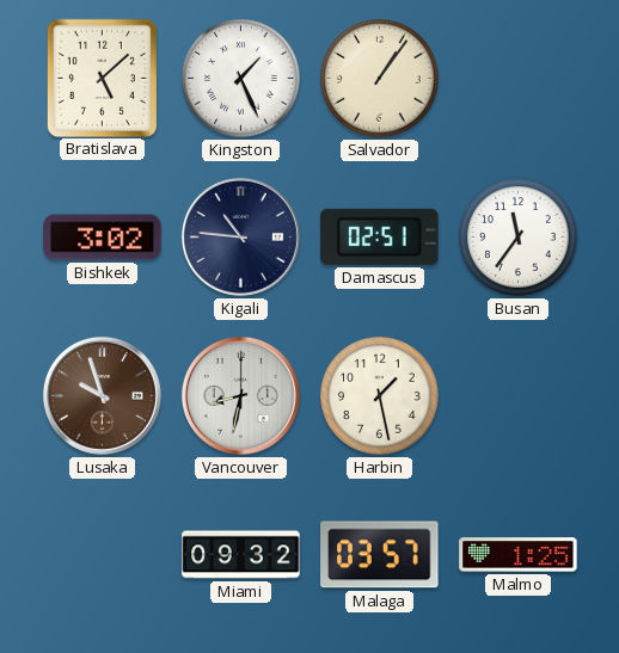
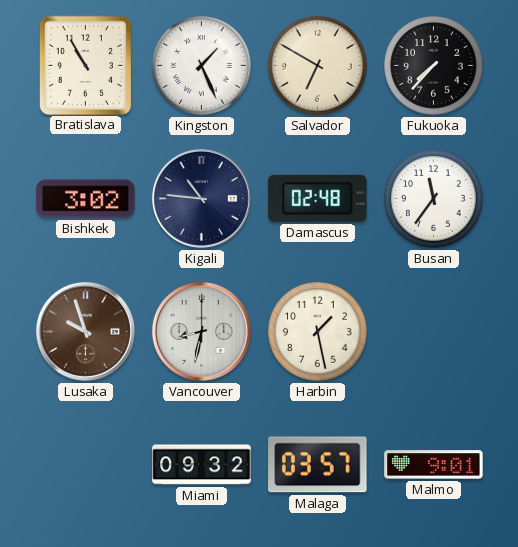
Bratislava: 5:08 -> 10:55
Salvador: 1:06 -> 6:50
Fukuoka: none -> 7:37
Damascus: 02:51 -> 02:48
Malmo: 1:25 -> 9:01
